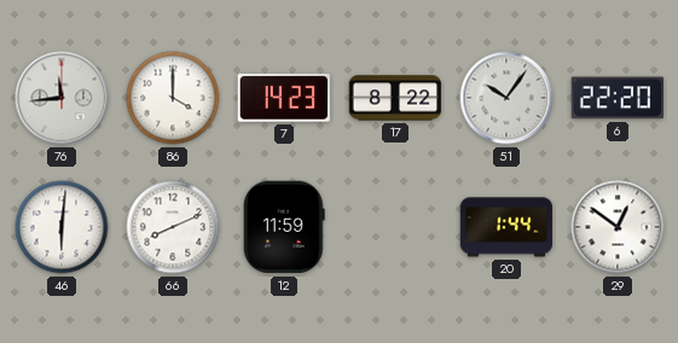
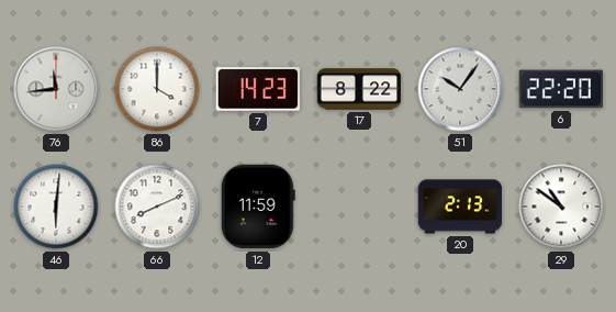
20: 1:44 -> 2:13
29: 12:51 -> 10:51
